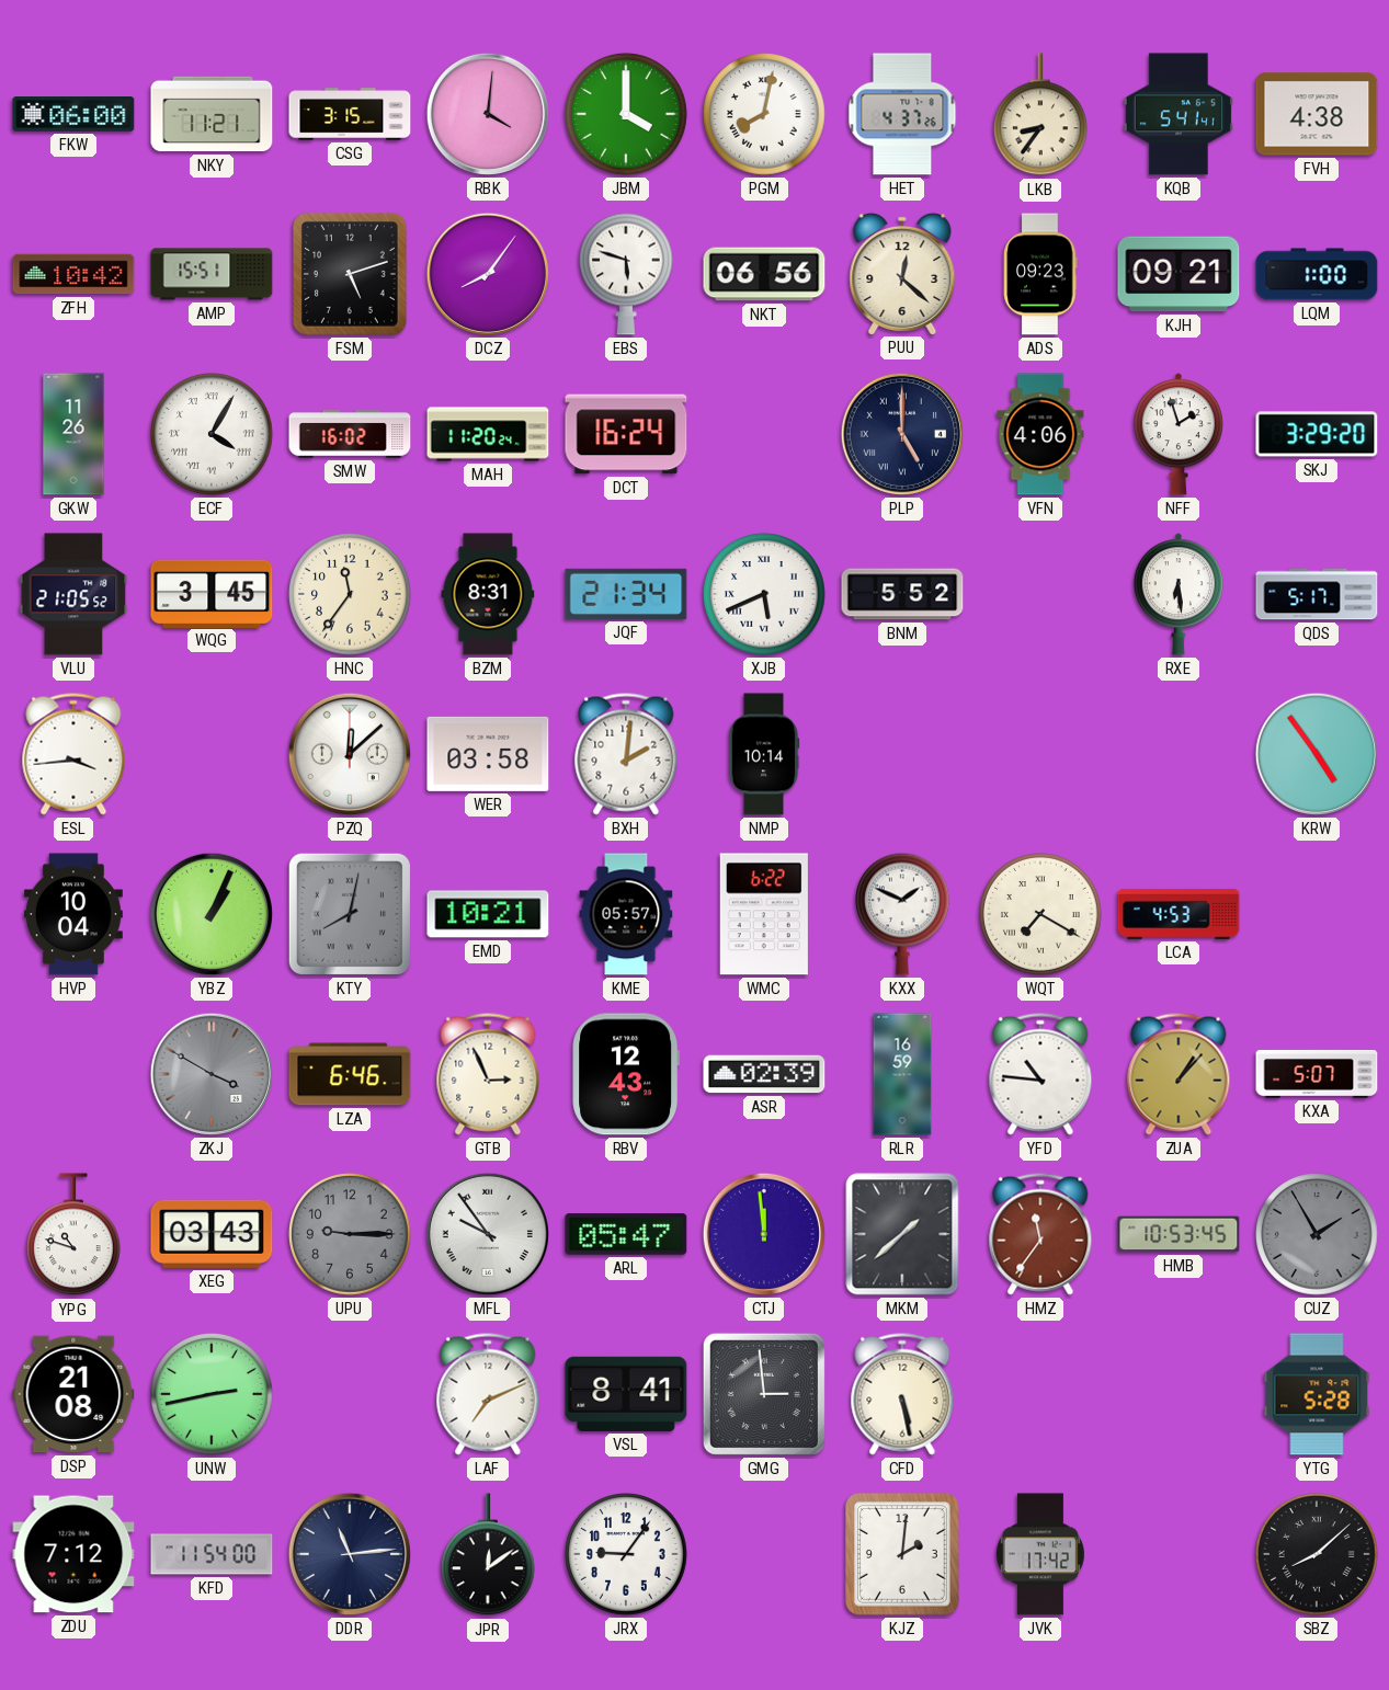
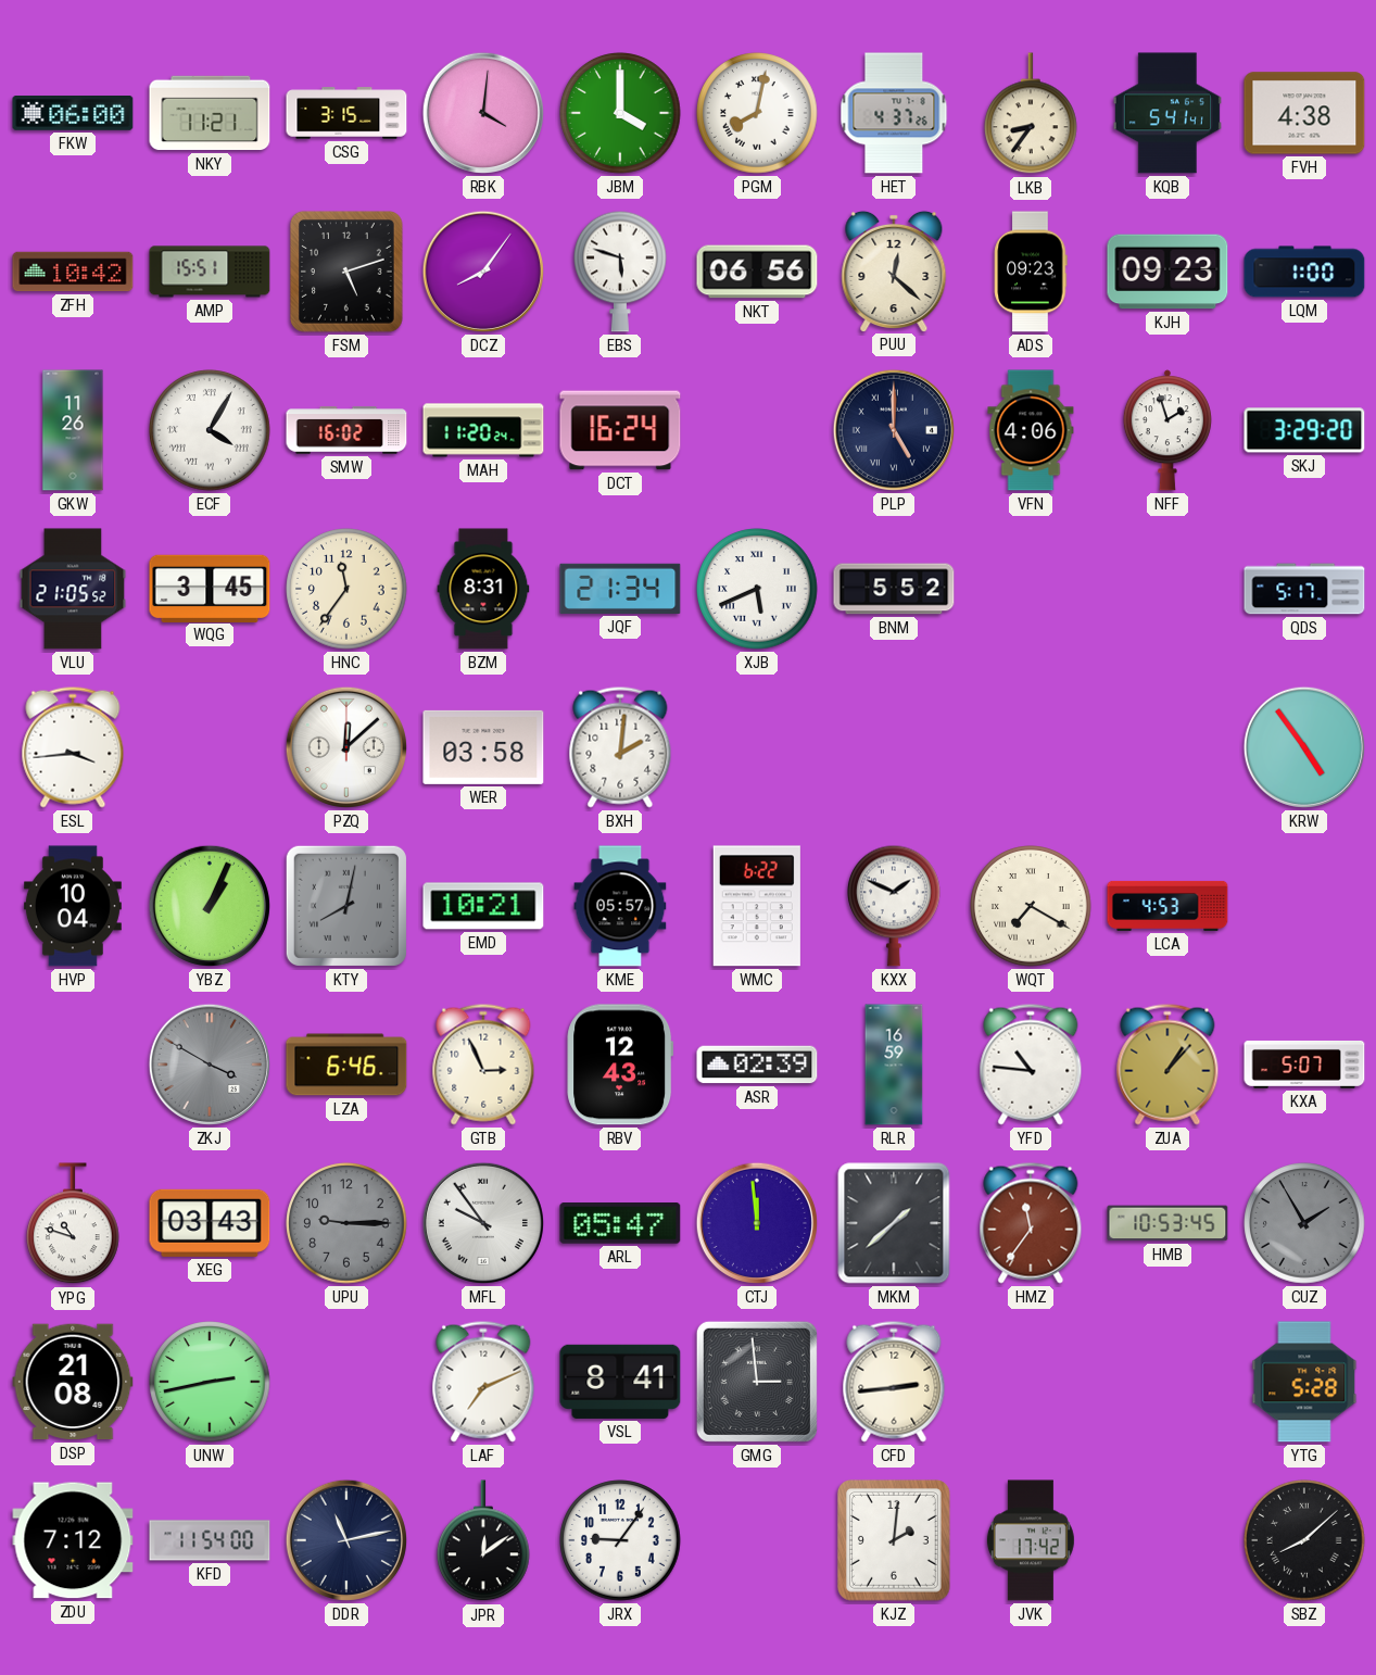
KJH: 09:21 -> 09:23
RXE: 6:29 -> none
NMP: 10:14 -> none
CFD: 5:28 -> 2:44
DDR: 11:14 -> 11:13
